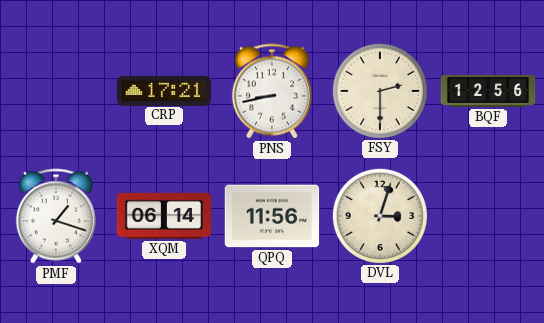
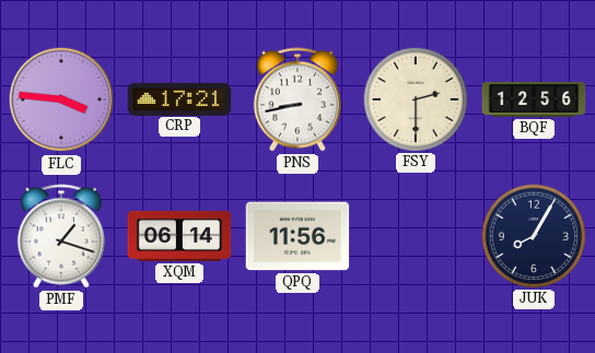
FLC: none -> 3:46
DVL: 3:03 -> none
JUK: none -> 8:05
